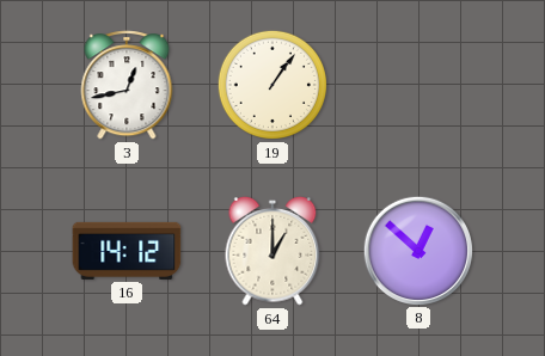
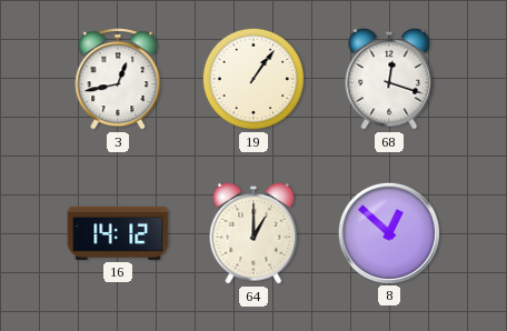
68: none -> 12:18
